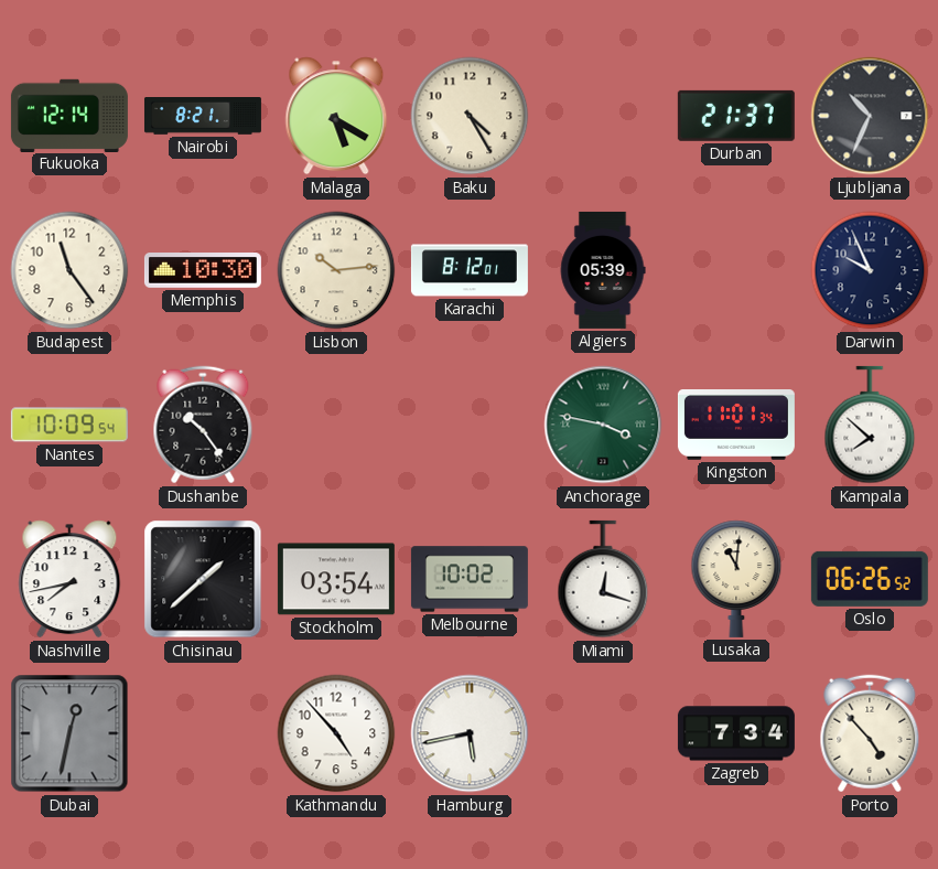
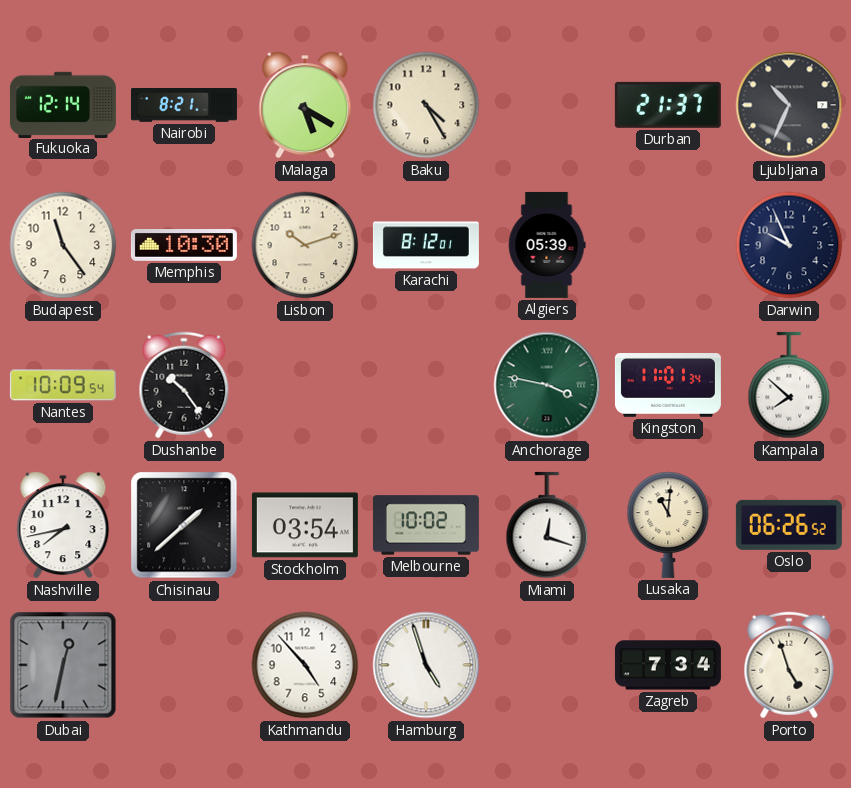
Lisbon: 10:14 -> 10:12
Hamburg: 5:43 -> 4:57
Porto: 4:53 -> 4:57
